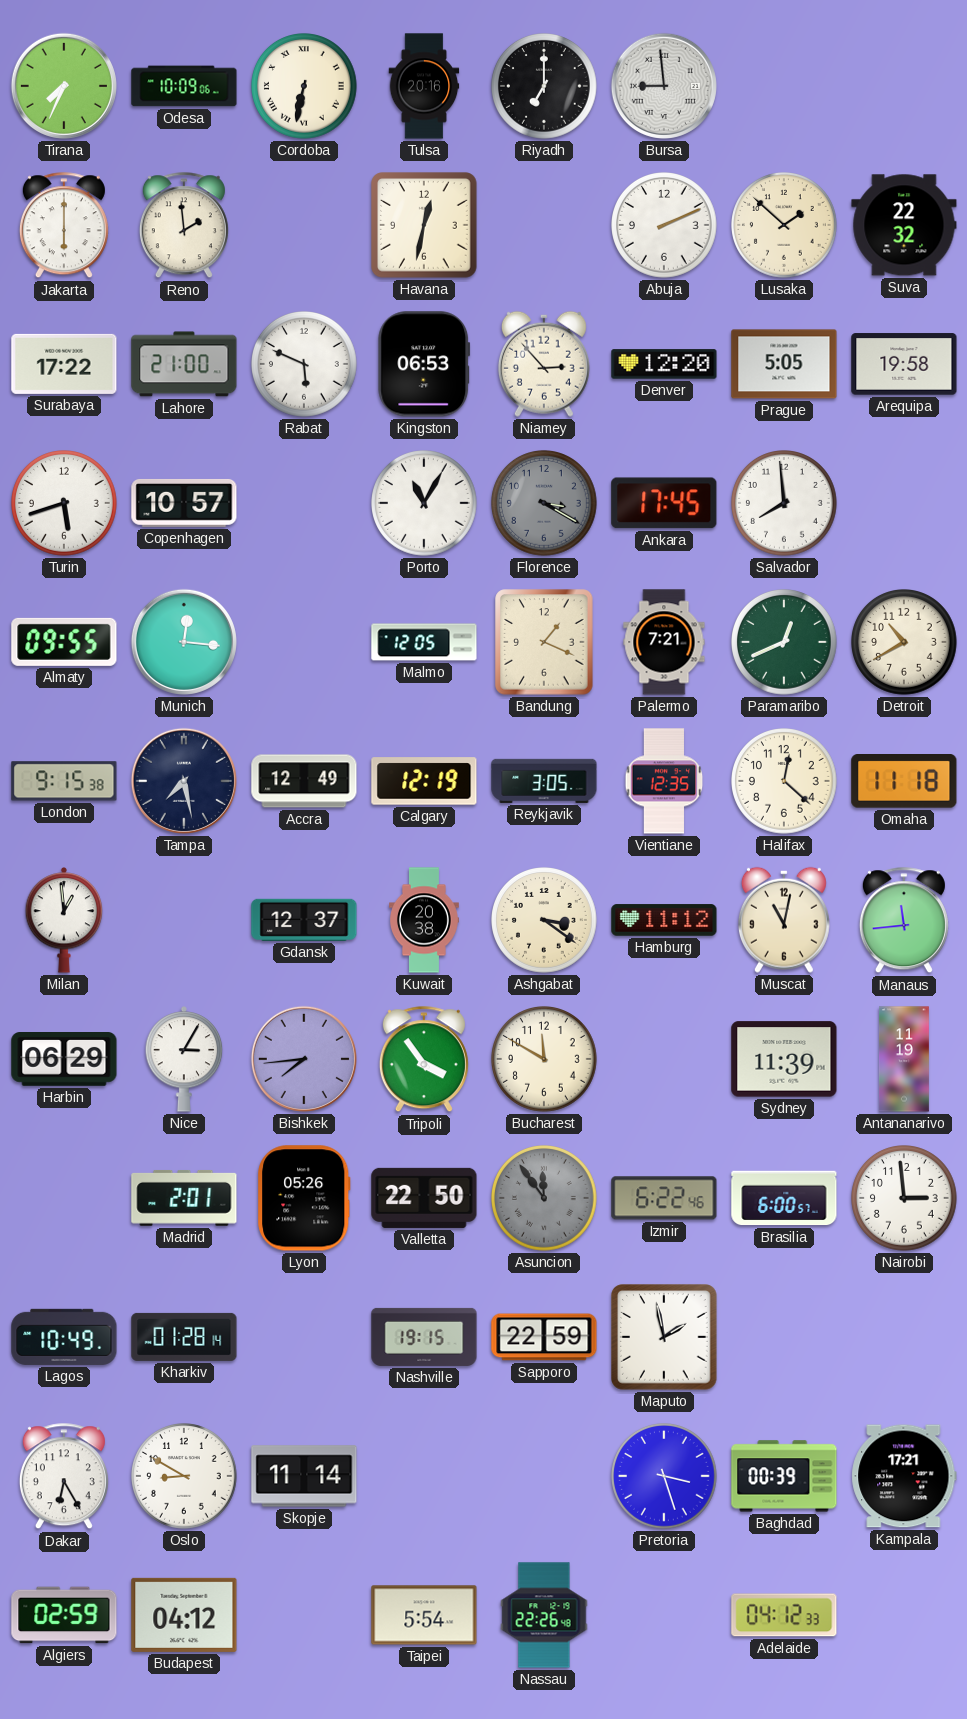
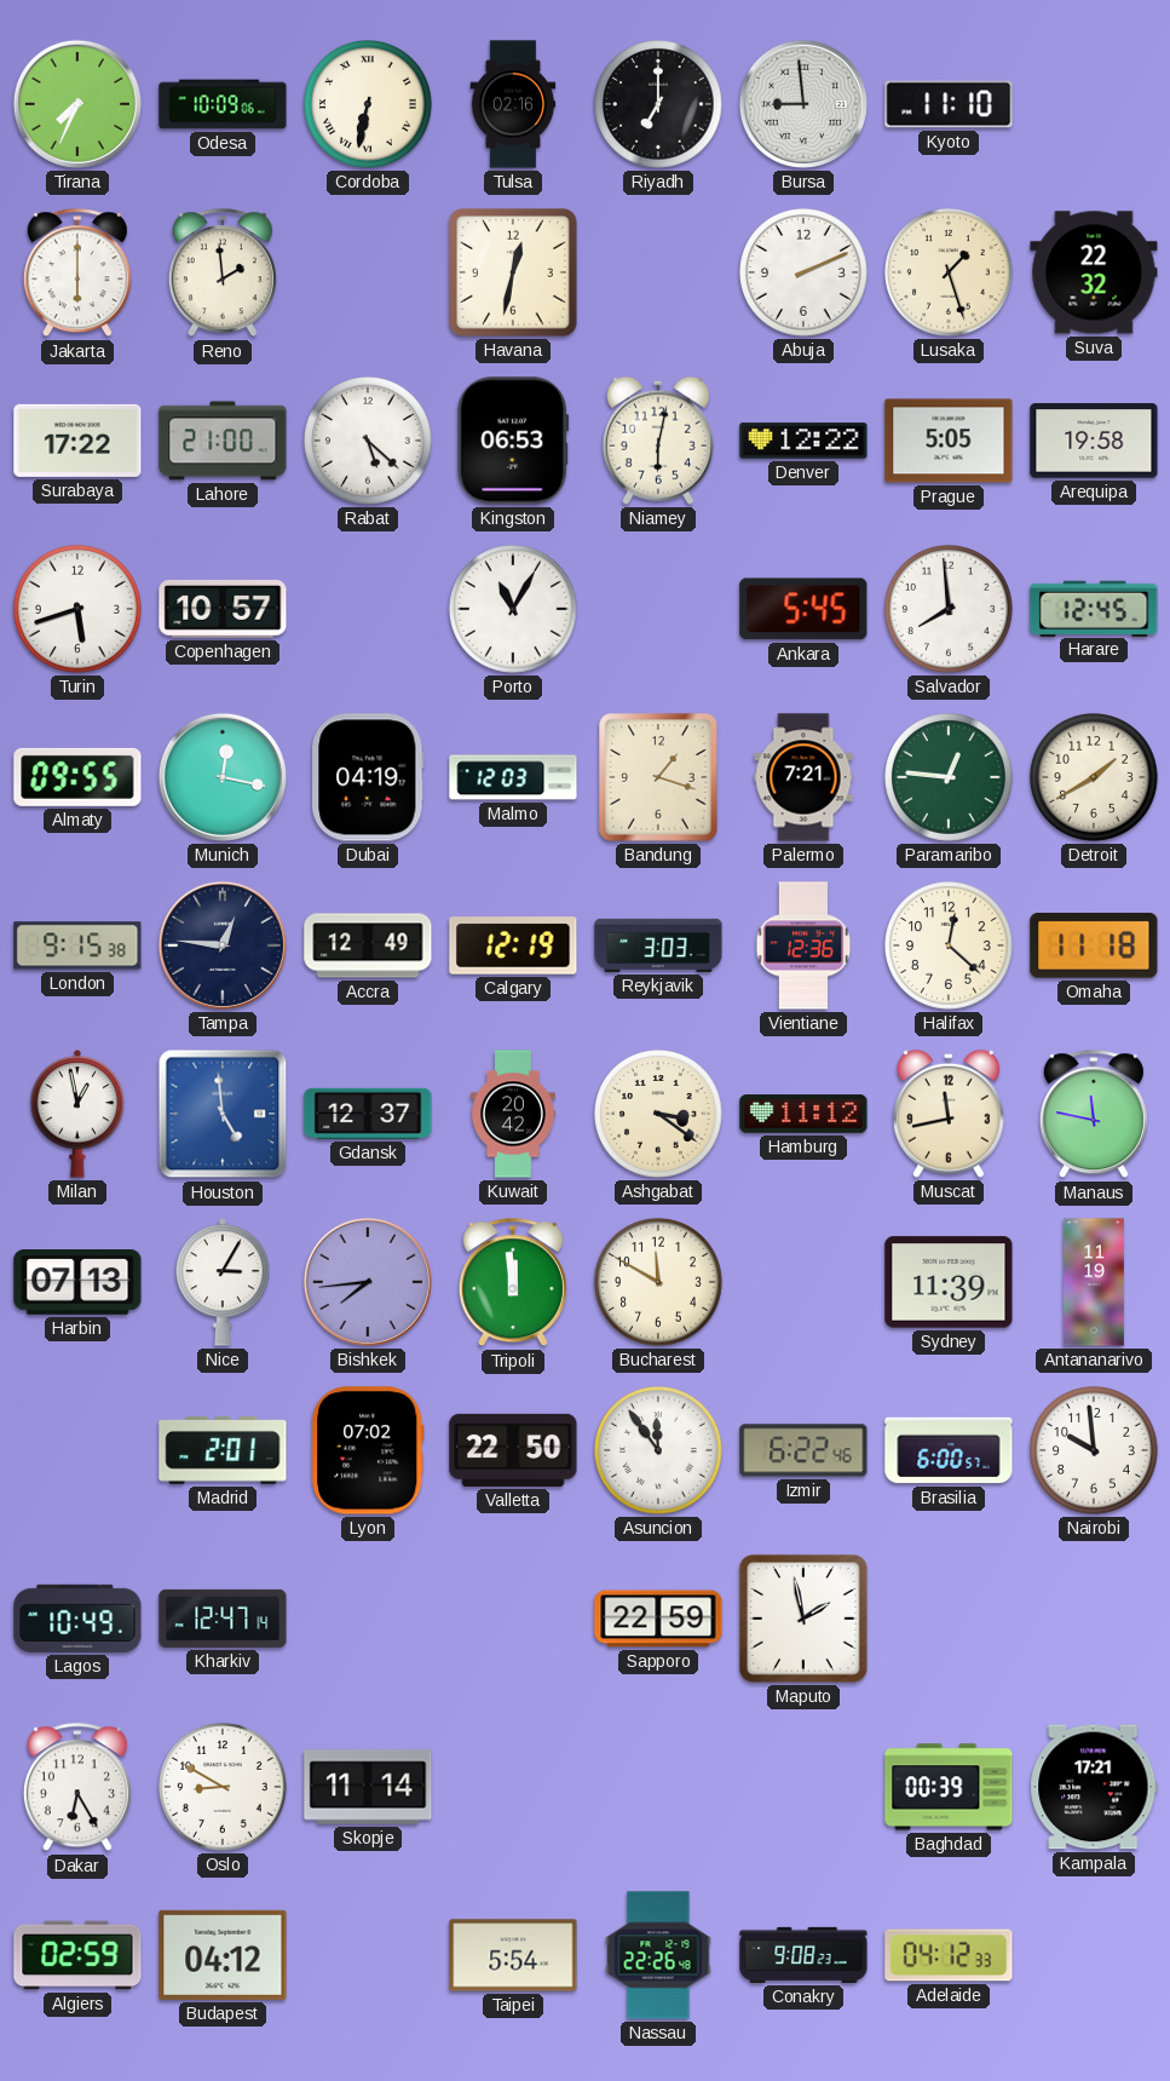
Tulsa: 20:16 -> 02:16
Kyoto: none -> 11:10
Lusaka: 1:52 -> 1:27
Rabat: 5:49 -> 5:22
Niamey: 2:53 -> 6:02
Denver: 12:20 -> 12:22
Florence: 3:20 -> none
Ankara: 17:45 -> 5:45
Harare: none -> 12:45
Munich: 12:16 -> 12:17
Dubai: none -> 04:19
Malmo: 12:05 -> 12:03
Bandung: 1:19 -> 1:18
Paramaribo: 12:41 -> 12:46
Detroit: 10:40 -> 1:40
Tampa: 7:28 -> 12:46
Reykjavik: 3:05 -> 3:03
Vientiane: 12:35 -> 12:36
Milan: 12:59 -> 12:58
Houston: none -> 4:59
Kuwait: 20:38 -> 20:42
Muscat: 11:02 -> 11:43
Manaus: 11:44 -> 11:47
Harbin: 06:29 -> 07:13
Tripoli: 3:54 -> 11:59
Lyon: 05:26 -> 07:02
Asuncion dial: grey -> white
Nairobi: 2:59 -> 9:59
Kharkiv: 01:28 -> 12:47
Nashville: 19:15 -> none
Pretoria: 3:27 -> none
Conakry: none -> 9:08
